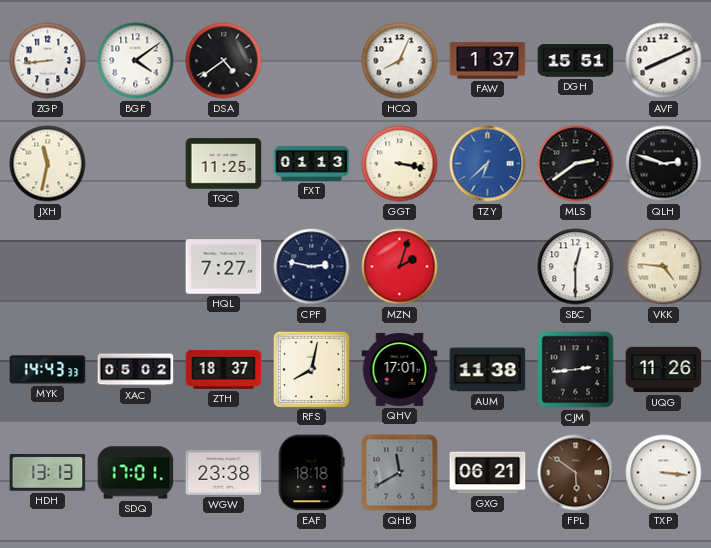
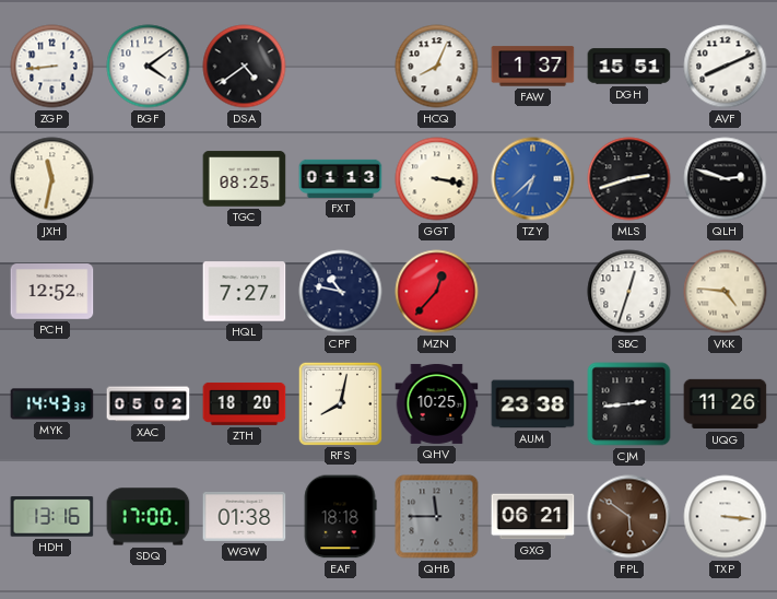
TGC: 11:25 -> 08:25
MLS: 2:39 -> 2:42
PCH: none -> 12:52
CPF: 2:47 -> 10:47
MZN: 2:03 -> 12:37
SBC: 12:30 -> 12:33
ZTH: 18:37 -> 18:20
QHV: 17:01 -> 10:25
AUM: 11:38 -> 23:38
HDH: 13:13 -> 13:16
SDQ: 17:01 -> 17:00
WGW: 23:38 -> 01:38
QHB: 11:40 -> 11:45
